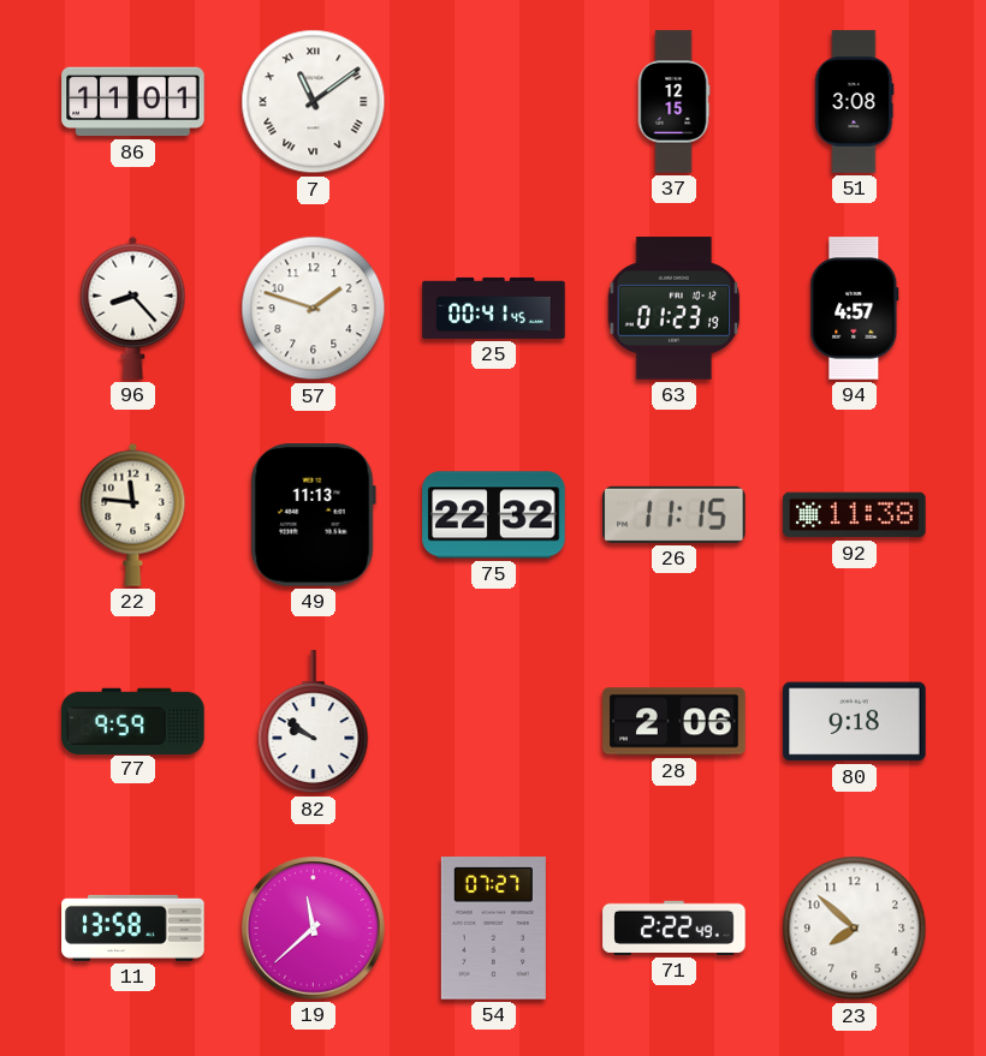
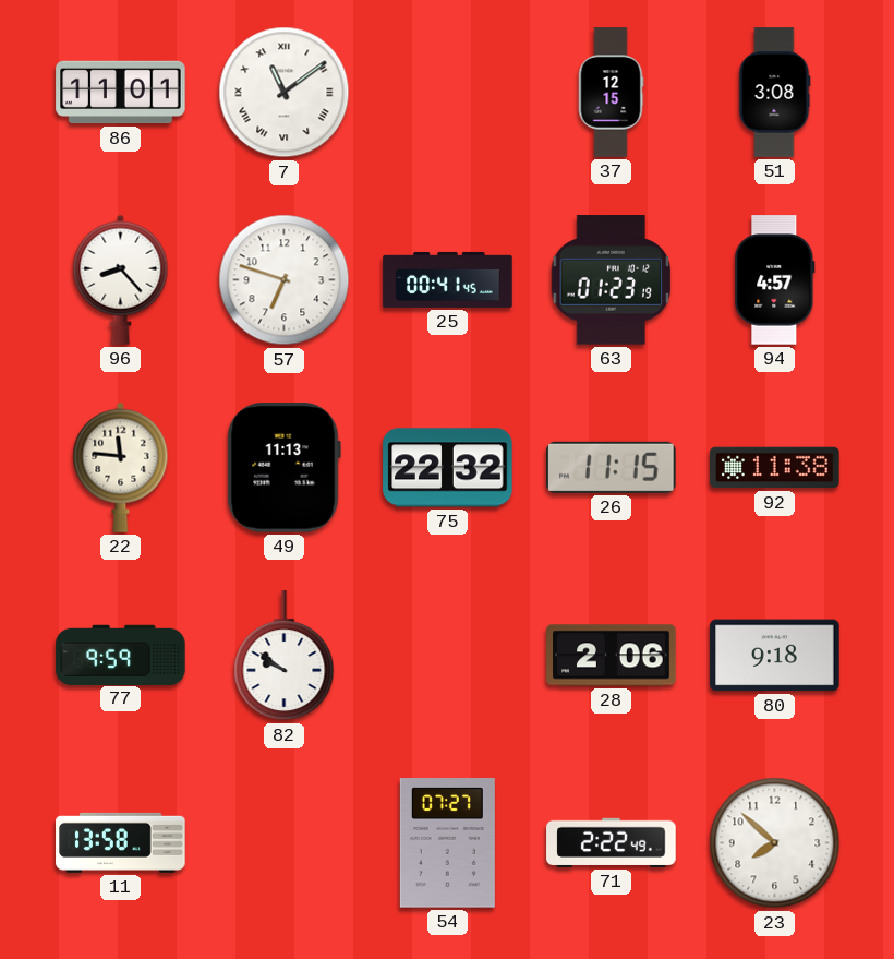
57: 1:48 -> 6:48
19: 11:38 -> none
